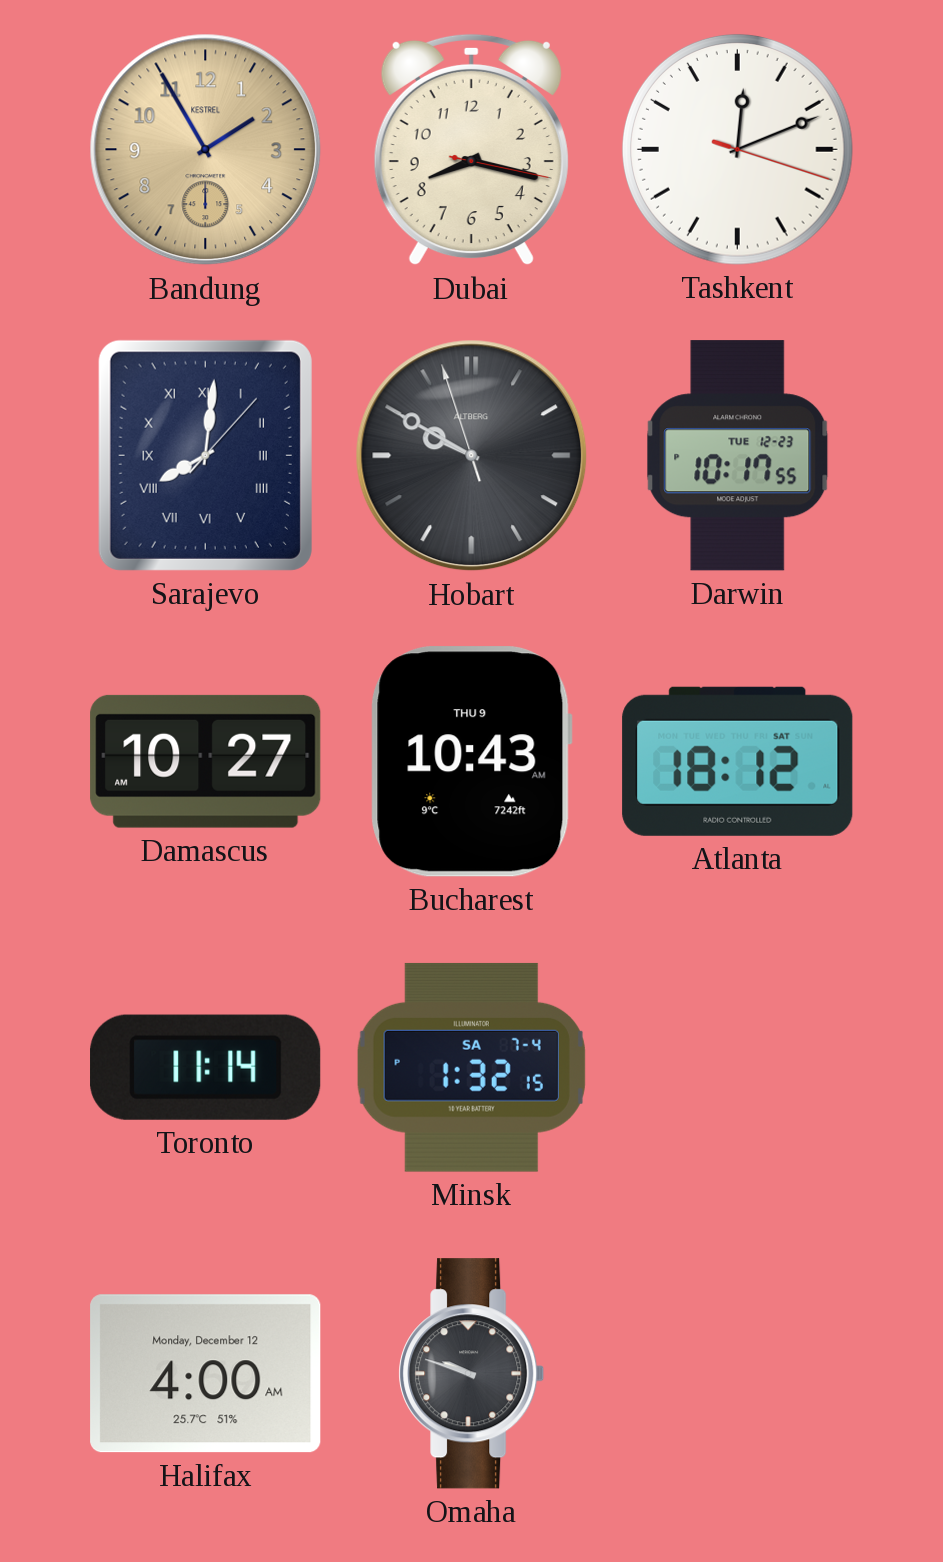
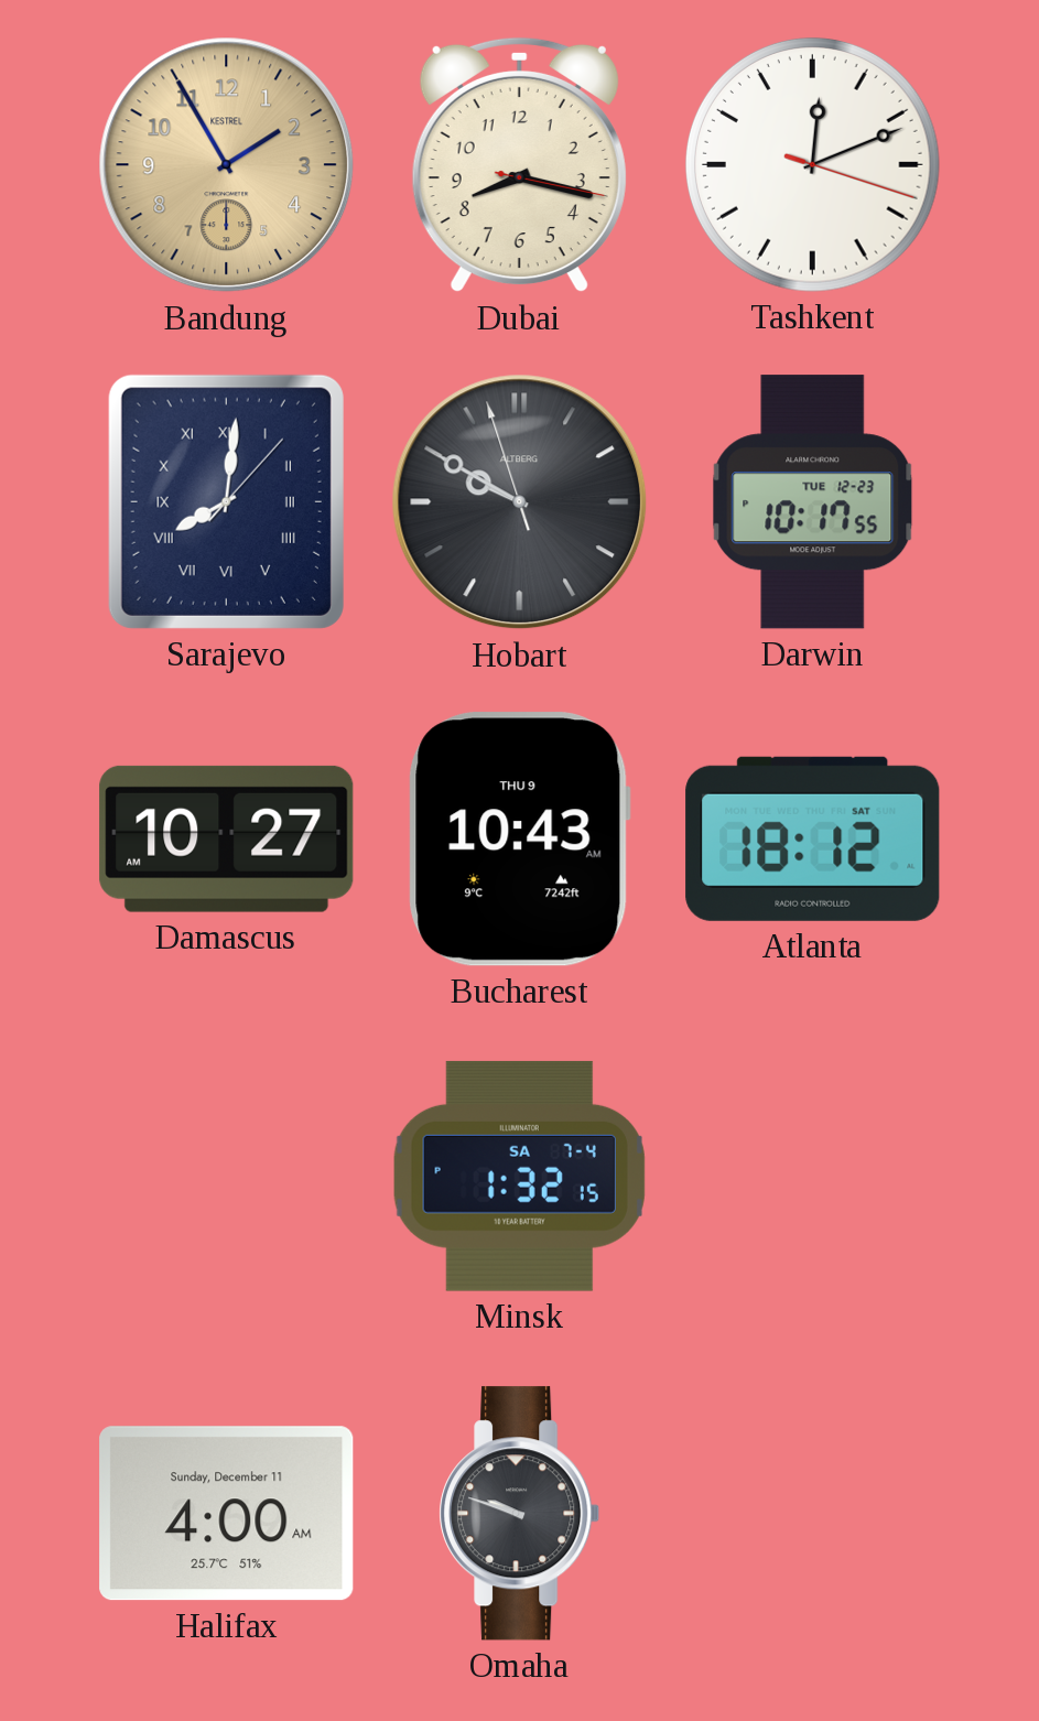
Toronto: 11:14 -> none
Halifax date: Monday, December 12 -> Sunday, December 11
